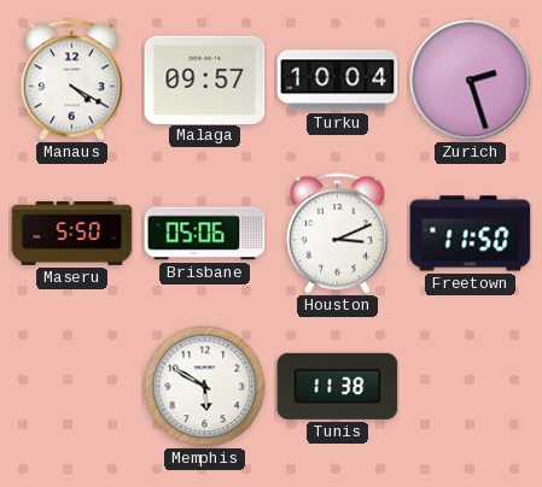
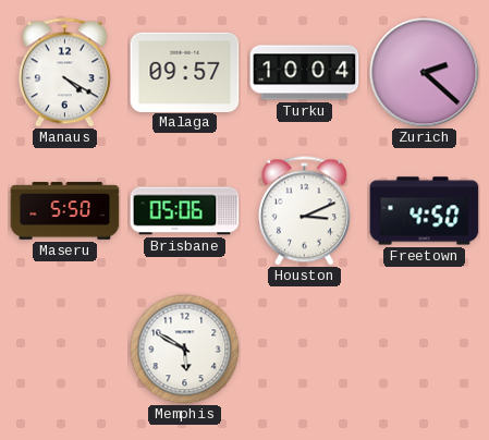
Zurich: 2:27 -> 2:22
Freetown: 11:50 -> 4:50
Tunis: 11:38 -> none
